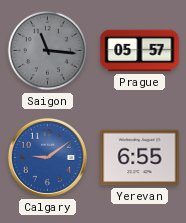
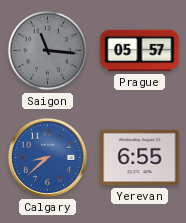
Calgary: 9:09 -> 8:38
